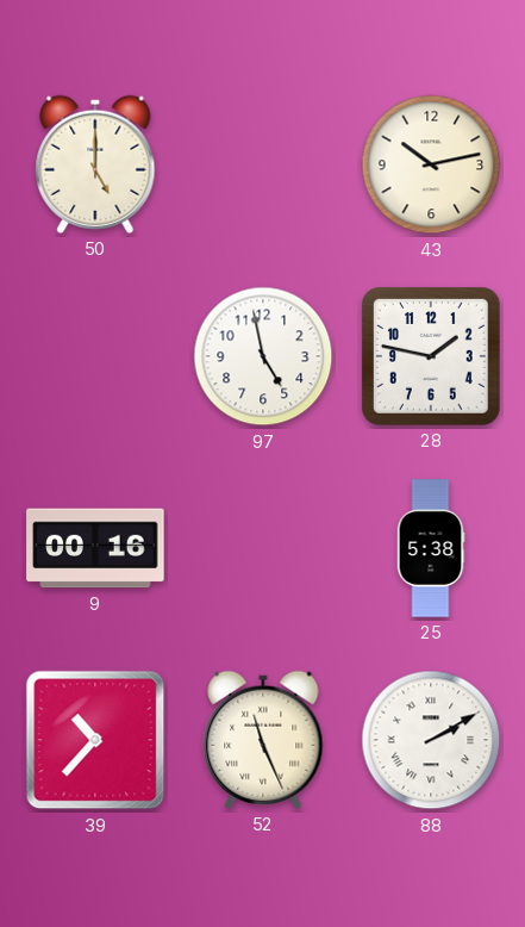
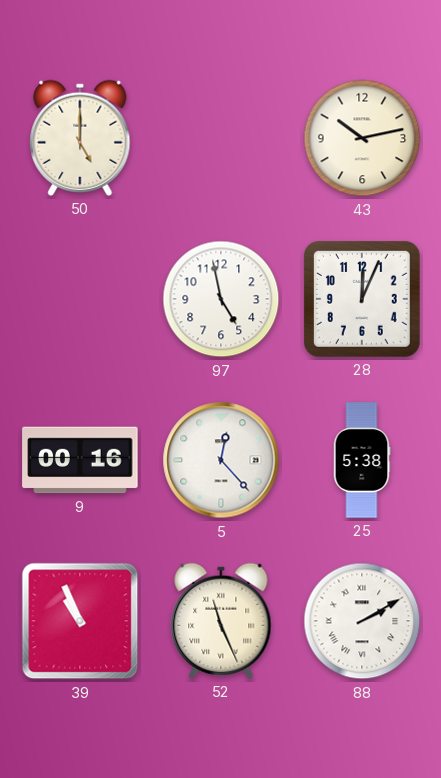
28: 1:47 -> 12:04
5: none -> 12:23
39: 10:37 -> 10:56
